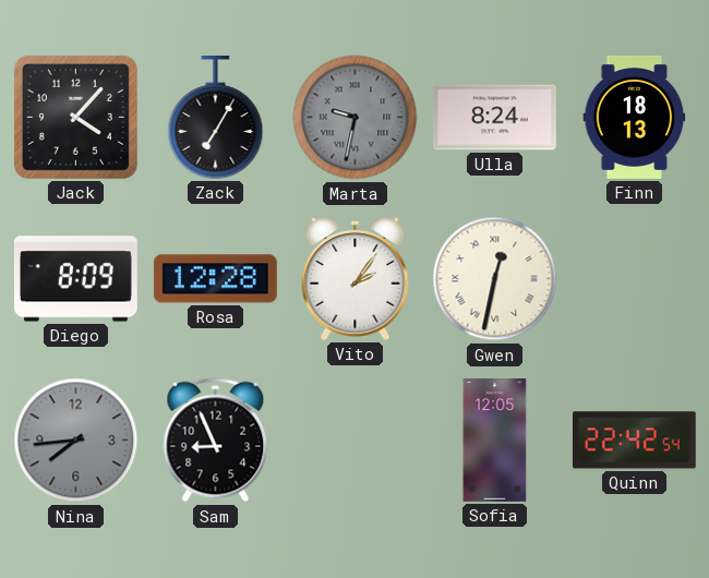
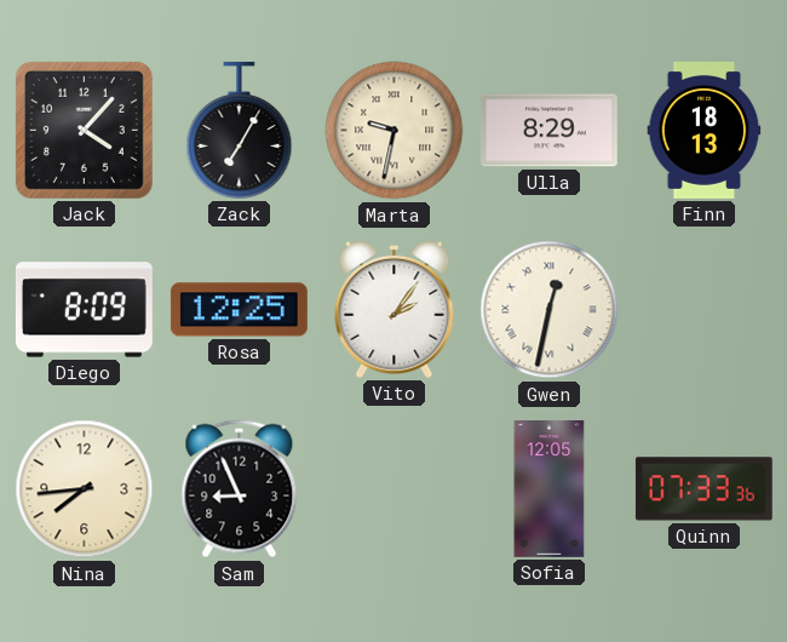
Marta dial: grey -> cream
Ulla: 8:24 -> 8:29
Rosa: 12:28 -> 12:25
Nina dial: grey -> cream
Quinn: 22:42 -> 07:33
